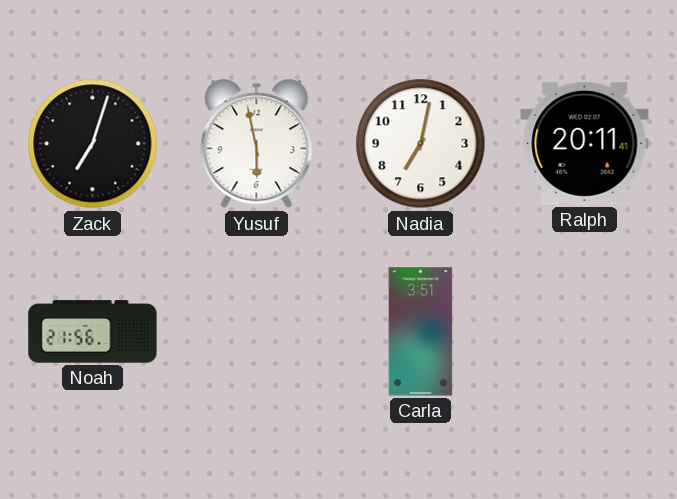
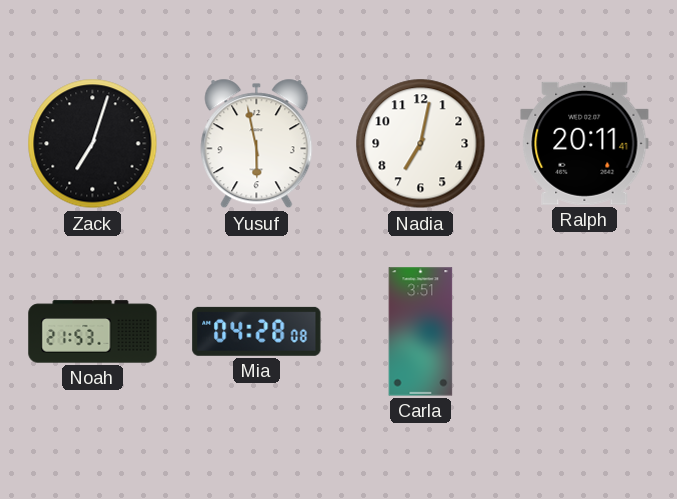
Noah: 21:56 -> 21:53
Mia: none -> 04:28
